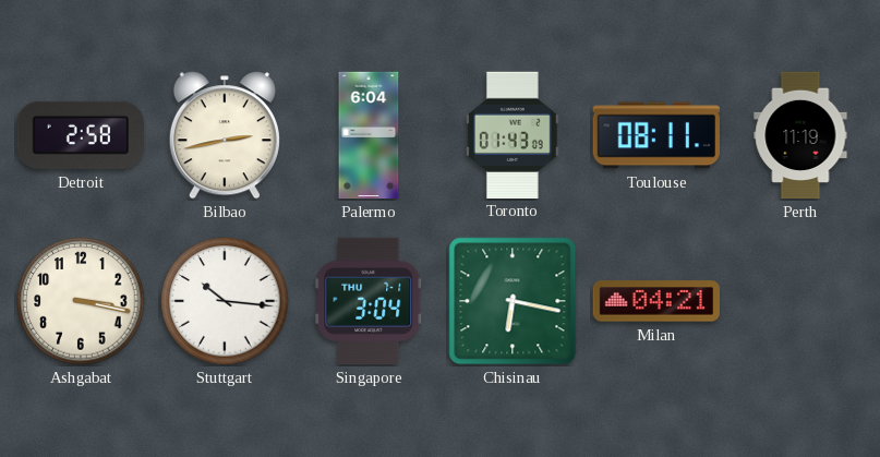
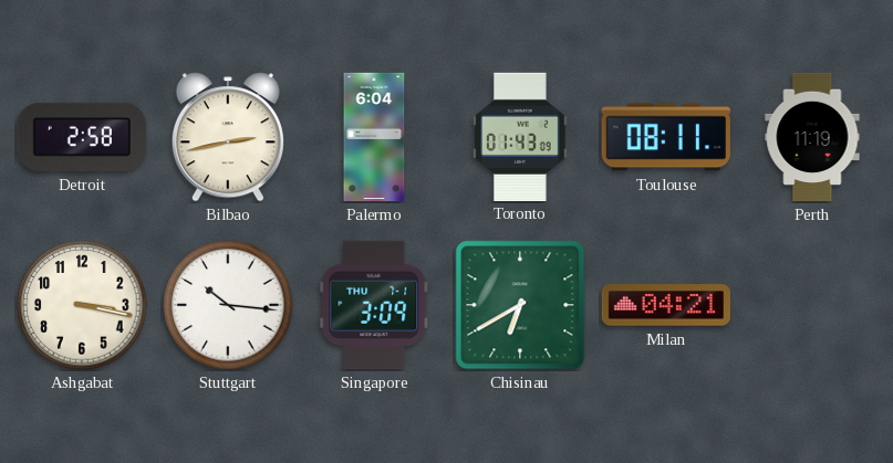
Singapore: 3:04 -> 3:09
Chisinau: 6:17 -> 6:40
